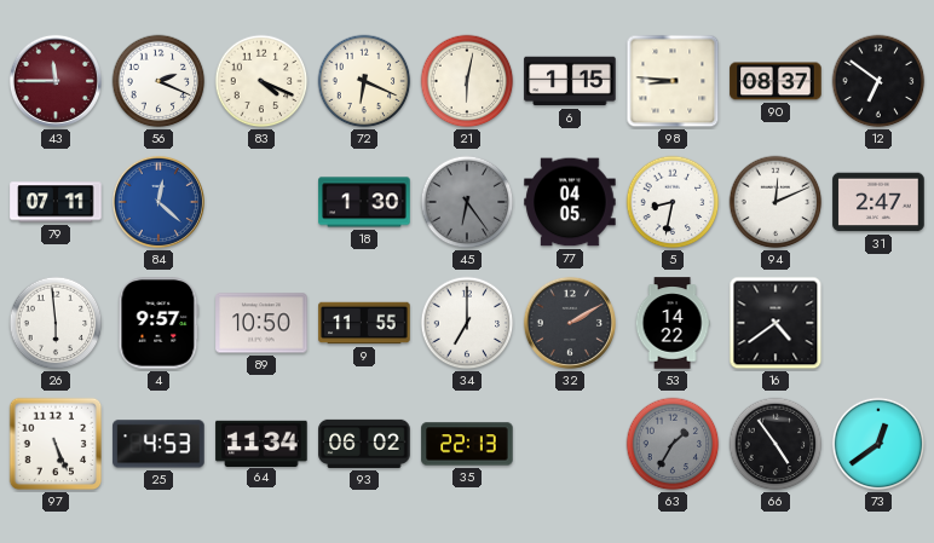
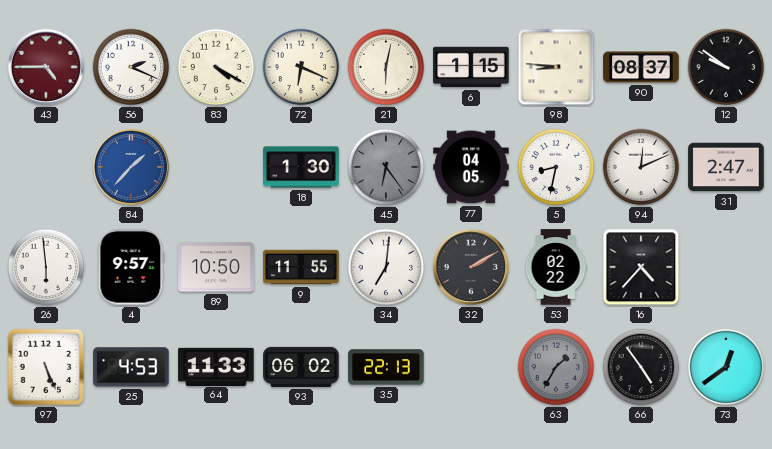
43: 11:45 -> 4:45
83: 4:19 -> 4:20
12: 6:51 -> 9:51
79: 07:11 -> none
84: 12:22 -> 1:37
34: 7:00 -> 7:01
53: 14:22 -> 02:22
16: 4:39 -> 4:37
64: 11:34 -> 11:33
